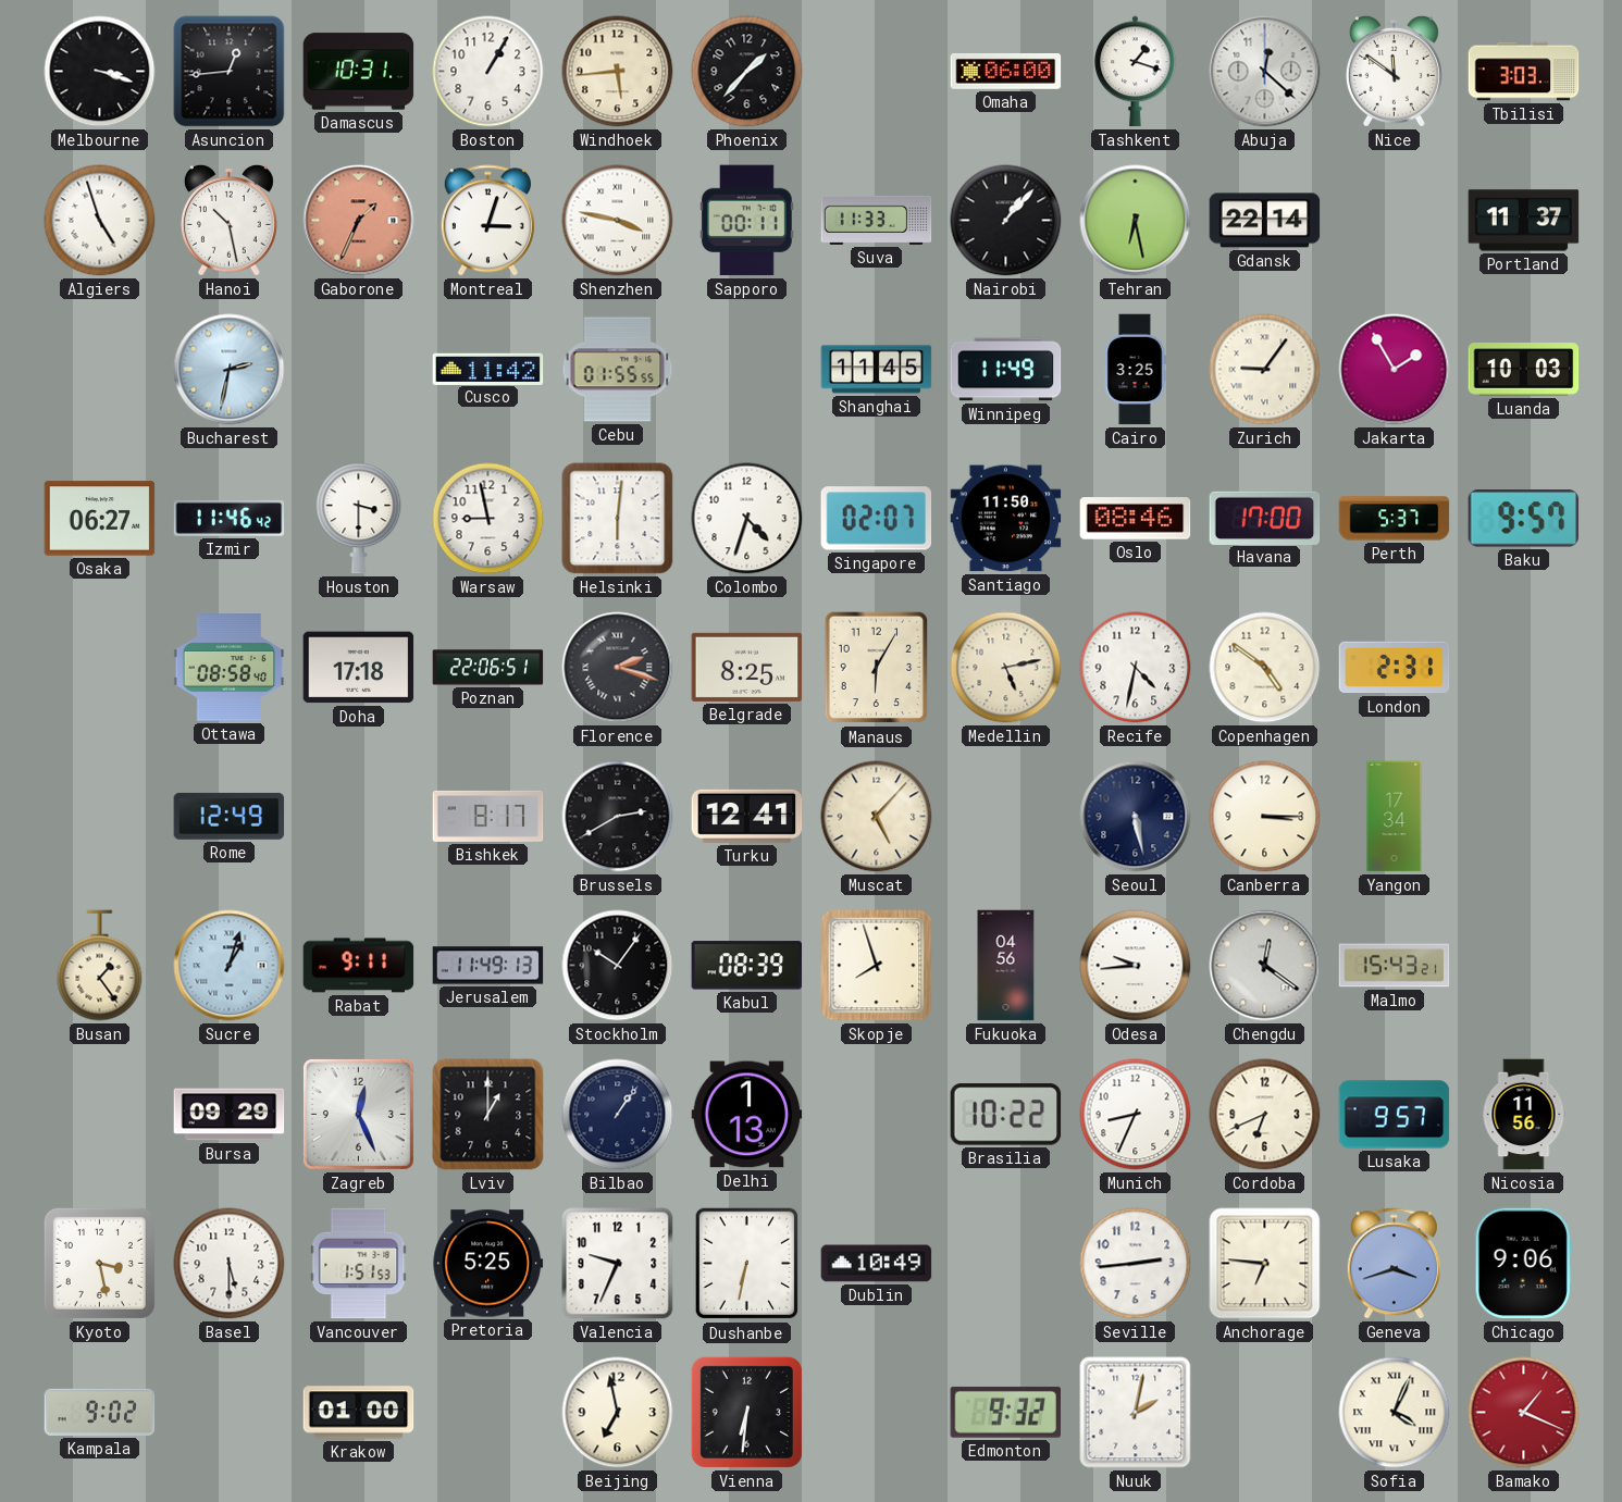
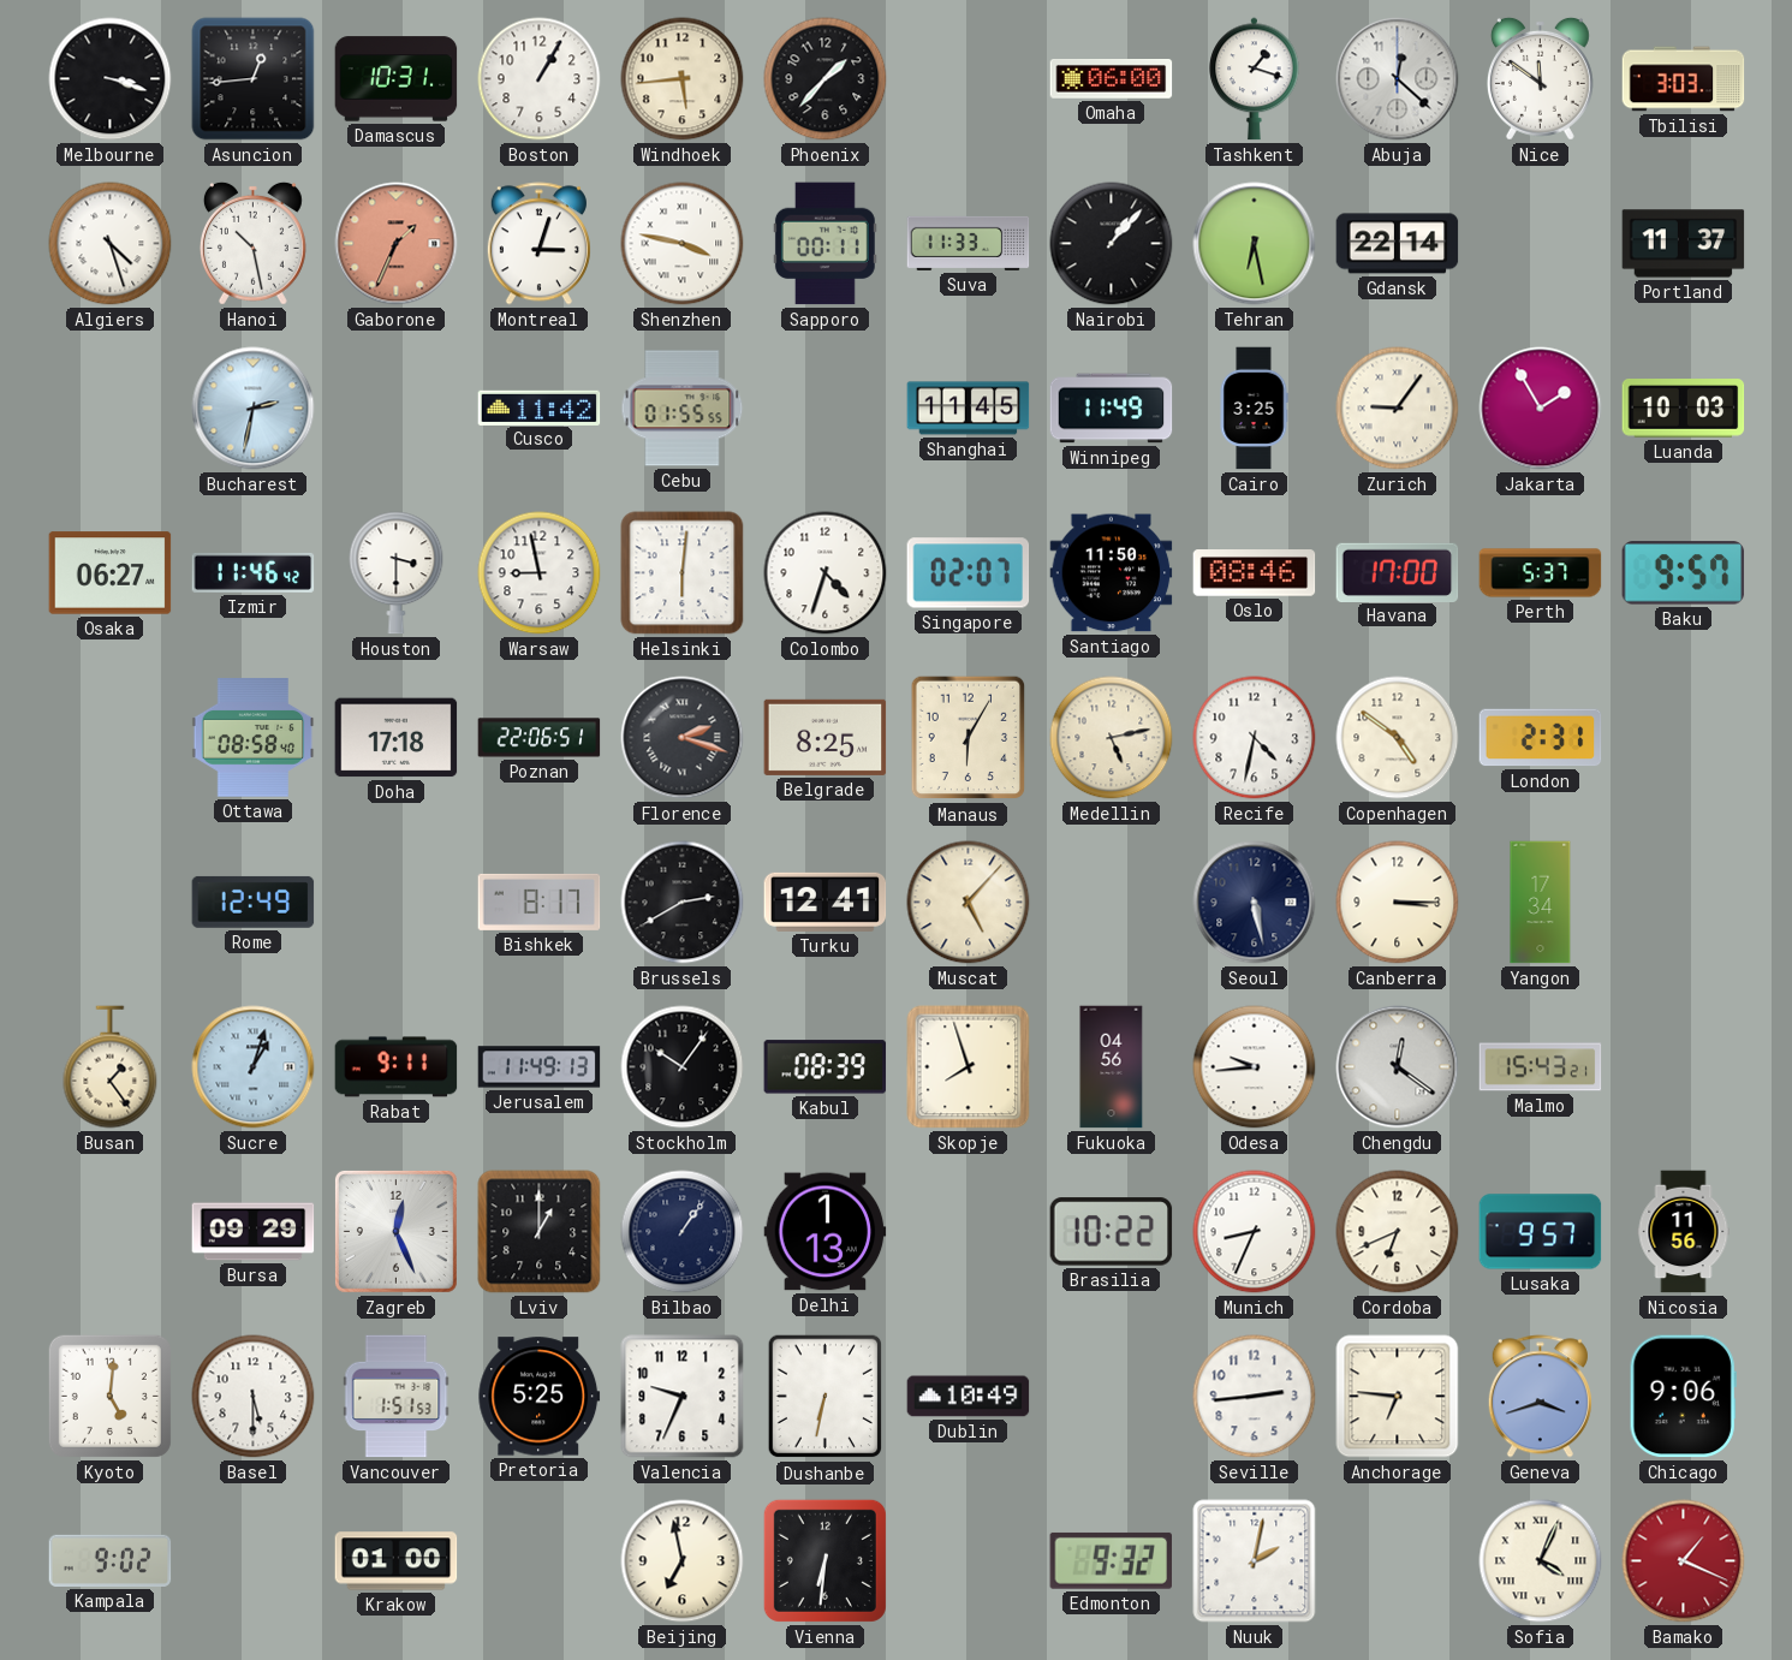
Algiers: 4:57 -> 4:27
Kyoto: 3:28 -> 5:01
